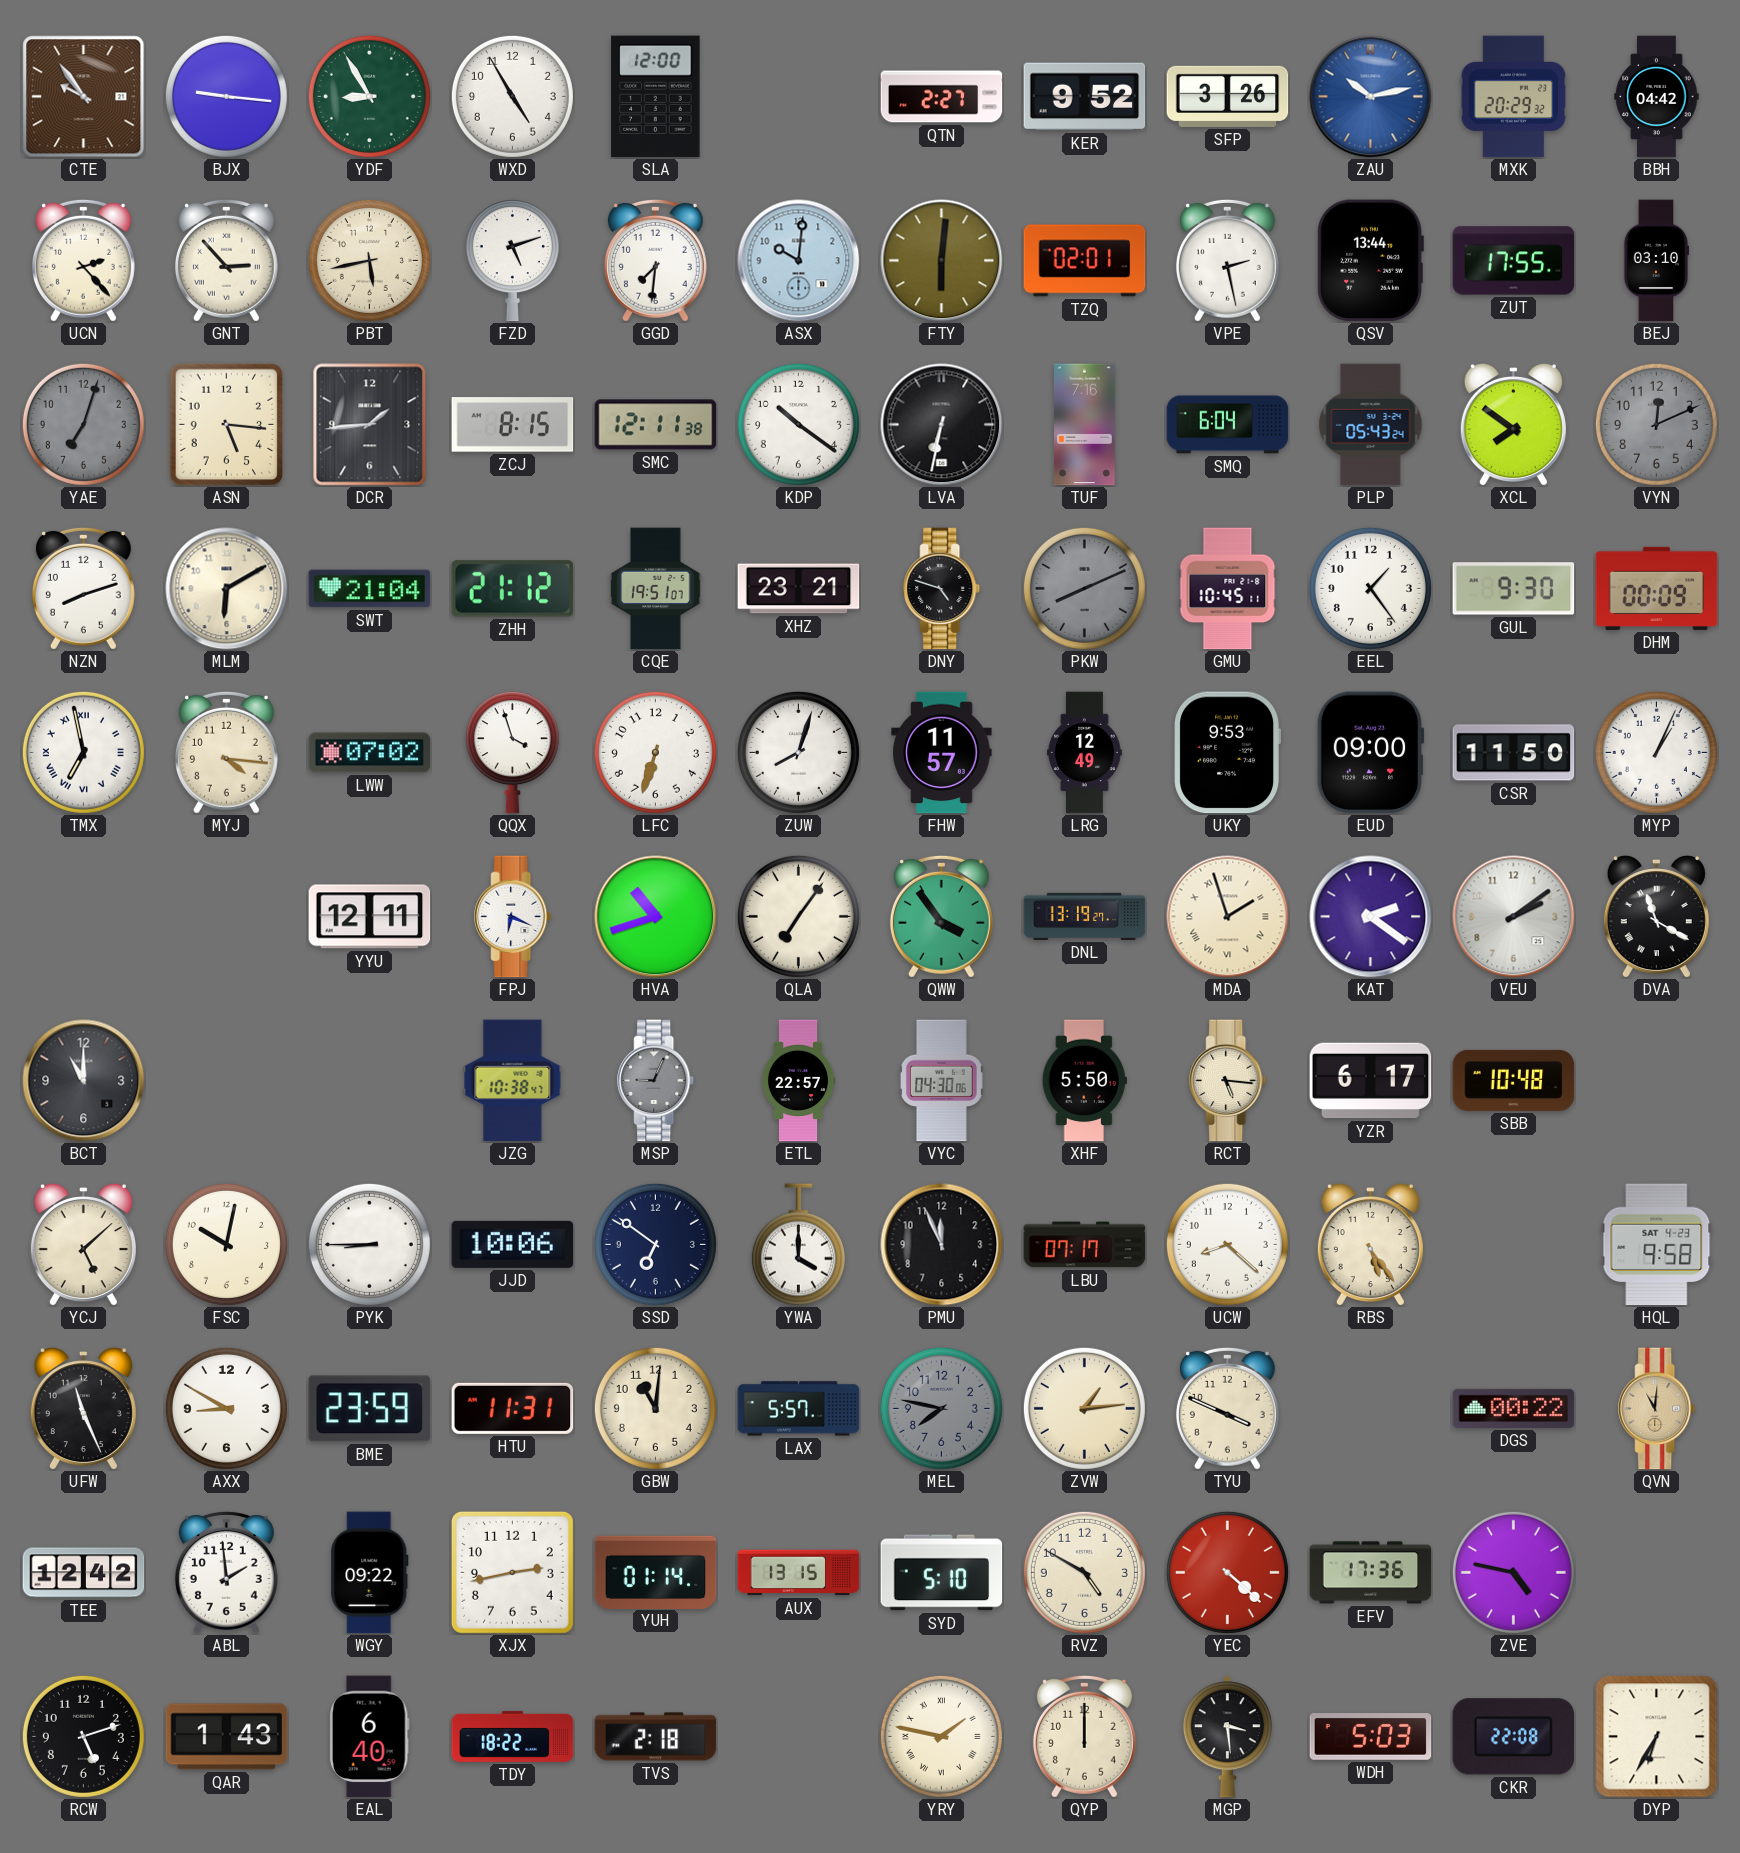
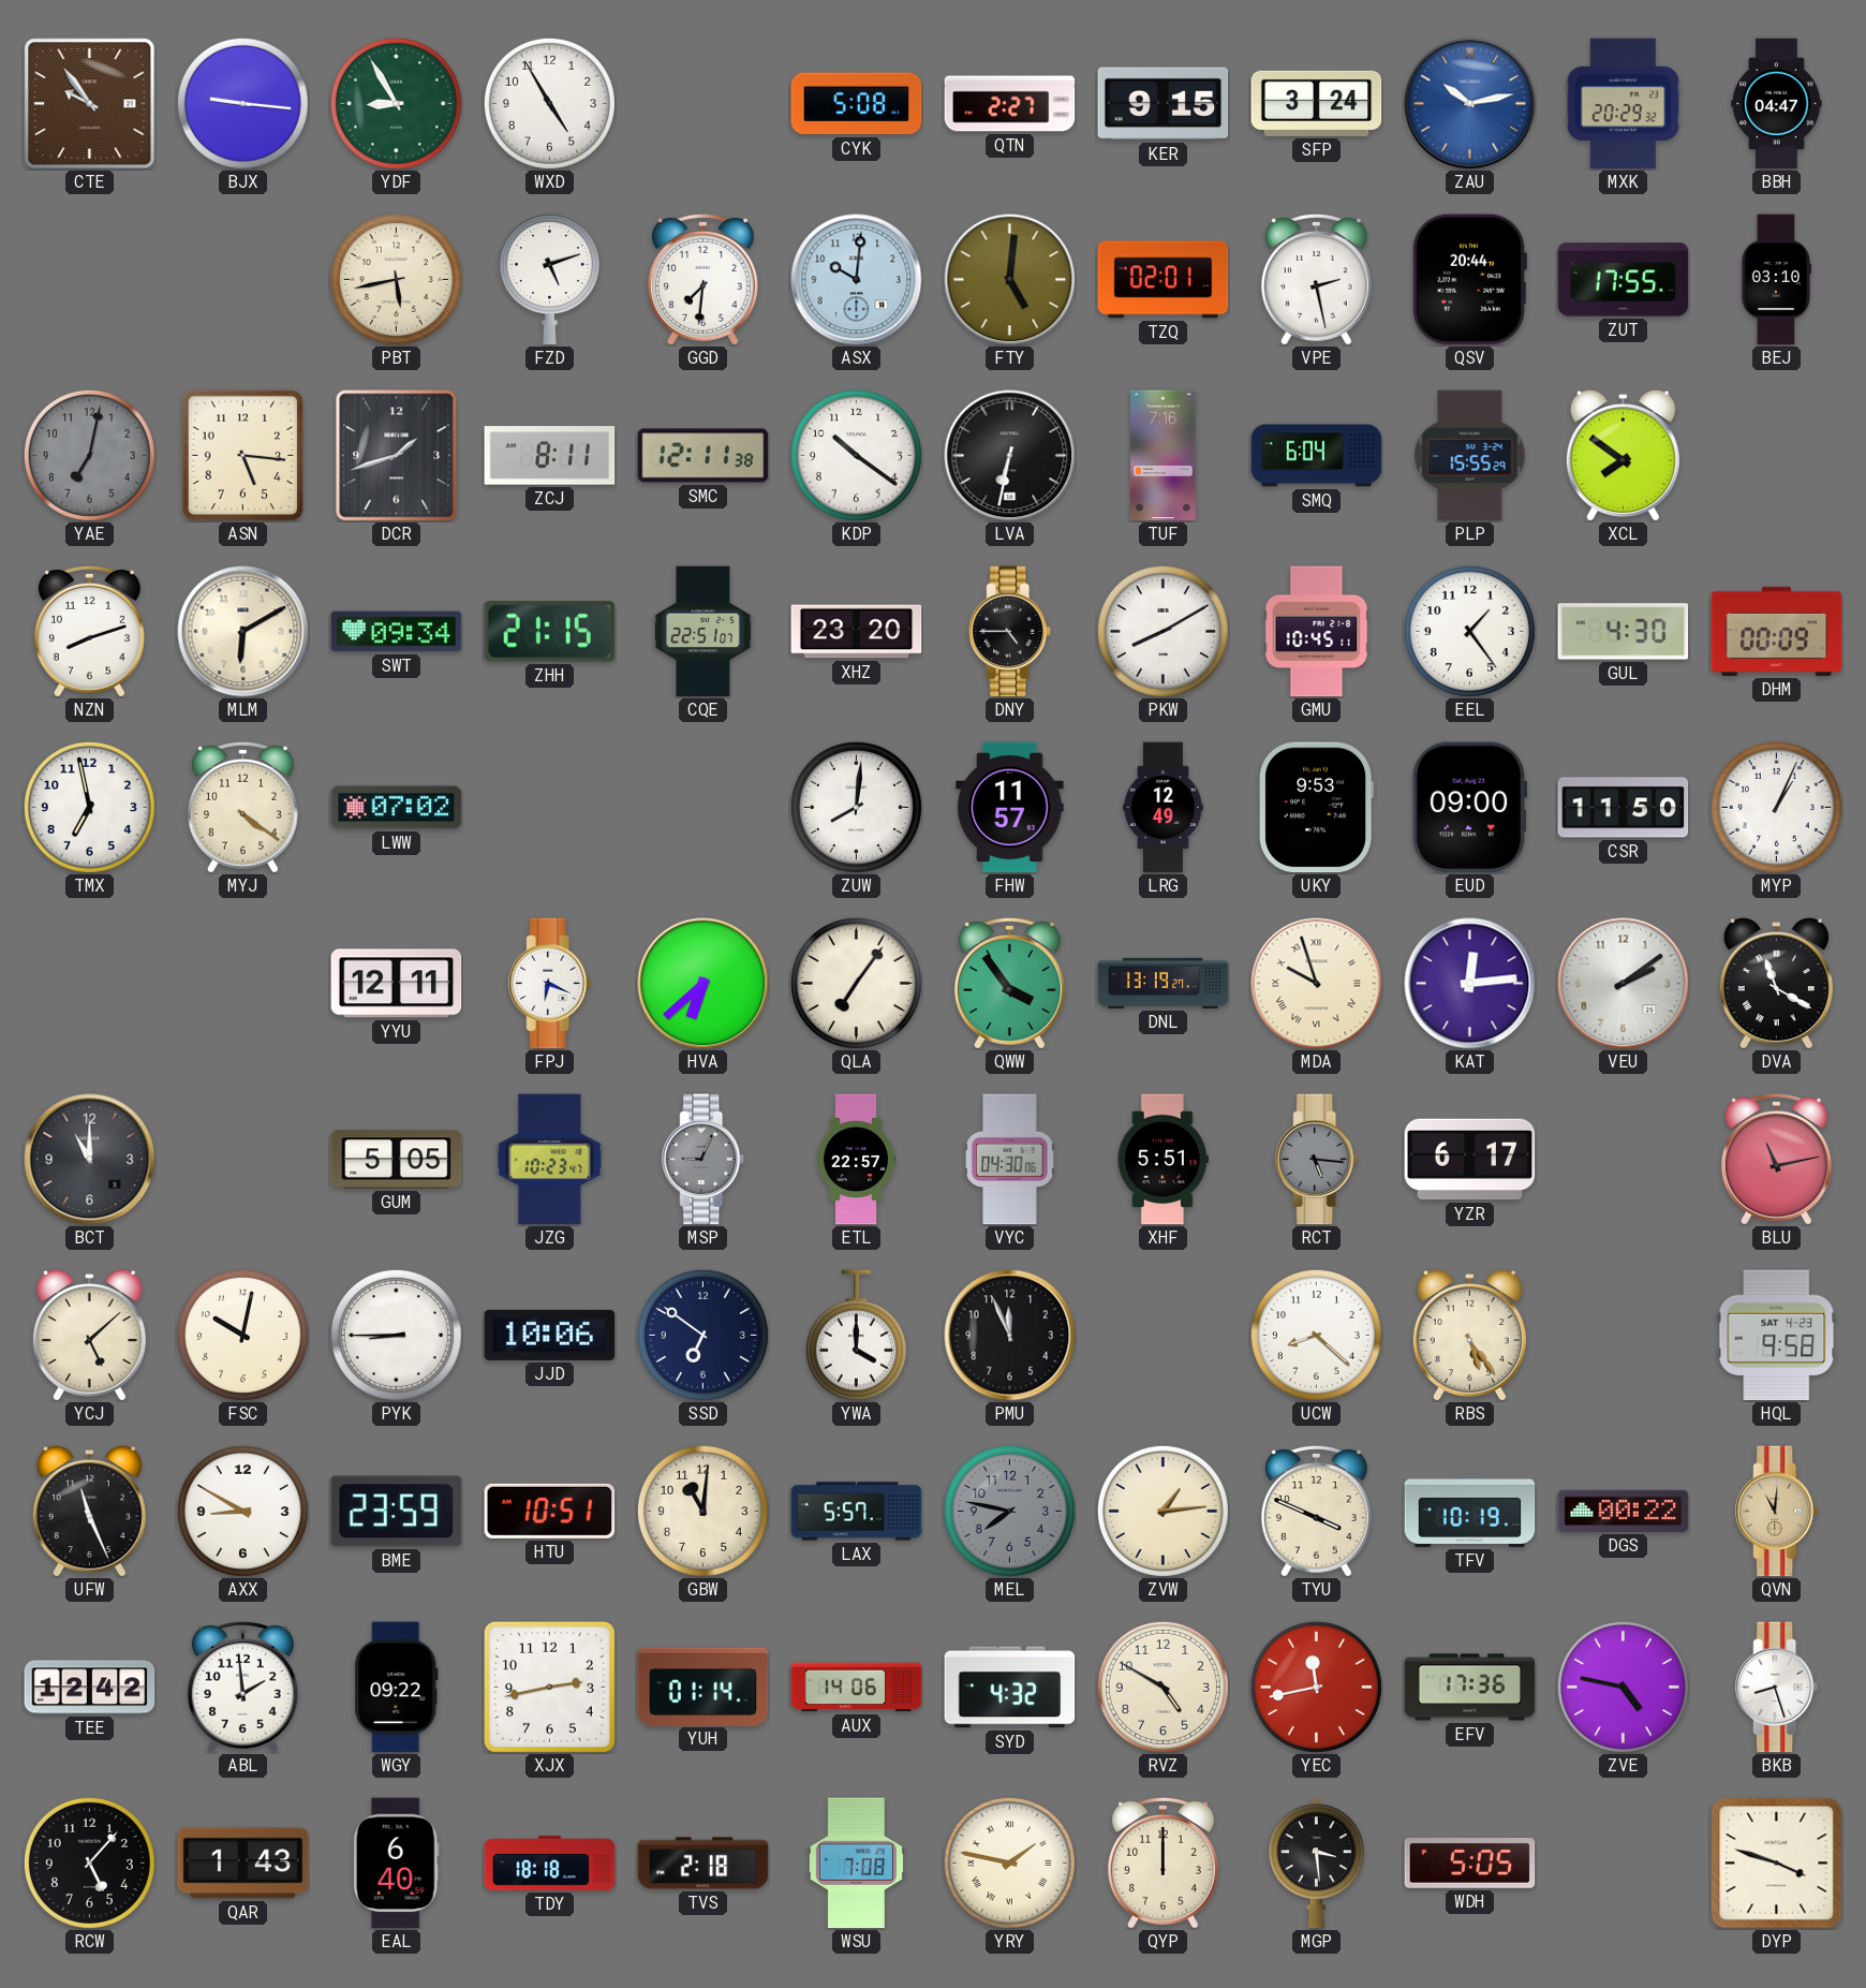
SLA: 12:00 -> none
CYK: none -> 5:08
KER: 9:52 -> 9:15
SFP: 3:26 -> 3:24
BBH: 04:42 -> 04:47
UCN: 2:23 -> none
GNT: 2:53 -> none
FTY: 6:01 -> 5:01
QSV: 13:44 -> 20:44
YAE: 7:03 -> 7:02
DCR: 1:44 -> 1:42
ZCJ: 8:15 -> 8:11
PLP: 05:43 -> 15:55
VYN: 12:11 -> none
SWT: 21:04 -> 09:34
ZHH: 21:12 -> 21:15
CQE: 19:51 -> 22:51
XHZ: 23:21 -> 23:20
DNY: 4:48 -> 4:45
PKW: 8:11 -> 8:10
PKW dial: grey -> white
GUL: 9:30 -> 4:30
TMX numerals: Roman -> Arabic
MYJ: 4:16 -> 4:21
QQX: 3:57 -> none
LFC: 6:33 -> none
ZUW: 8:03 -> 8:01
HVA: 10:42 -> 6:38
MDA: 1:57 -> 9:57
KAT: 2:21 -> 12:14
GUM: none -> 5:05
JZG: 10:38 -> 10:23
XHF: 5:50 -> 5:51
RCT dial: cream -> grey
SBB: 10:48 -> none
BLU: none -> 11:13
LBU: 07:17 -> none
HTU: 11:31 -> 10:51
TFV: none -> 10:19
AUX: 13:15 -> 14:06
SYD: 5:10 -> 4:32
YEC: 4:22 -> 11:43
BKB: none -> 8:27
RCW: 5:12 -> 5:07
TDY: 18:22 -> 18:18
WSU: none -> 7:08
WDH: 5:03 -> 5:05
CKR: 22:08 -> none
DYP: 6:35 -> 3:48
